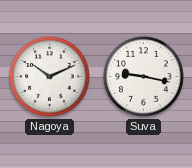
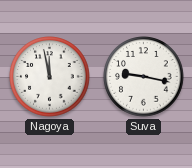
Nagoya: 10:11 -> 11:58
